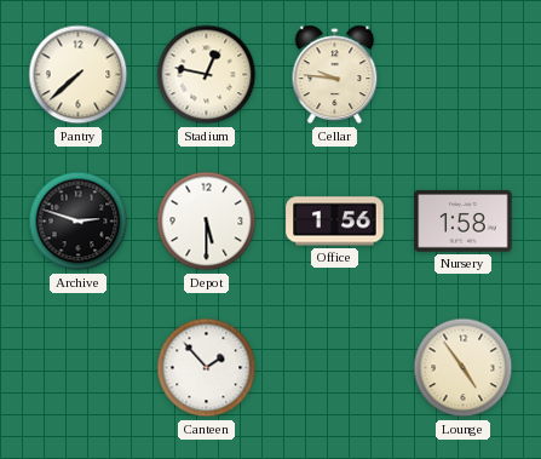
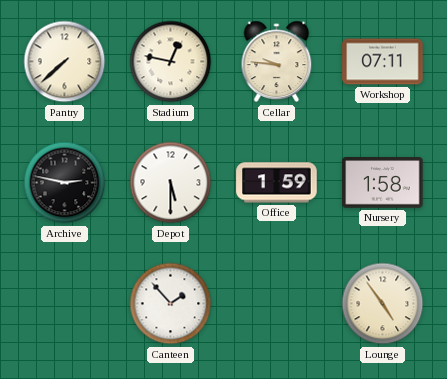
Workshop: none -> 07:11
Archive: 2:48 -> 2:47
Office: 1:56 -> 1:59
